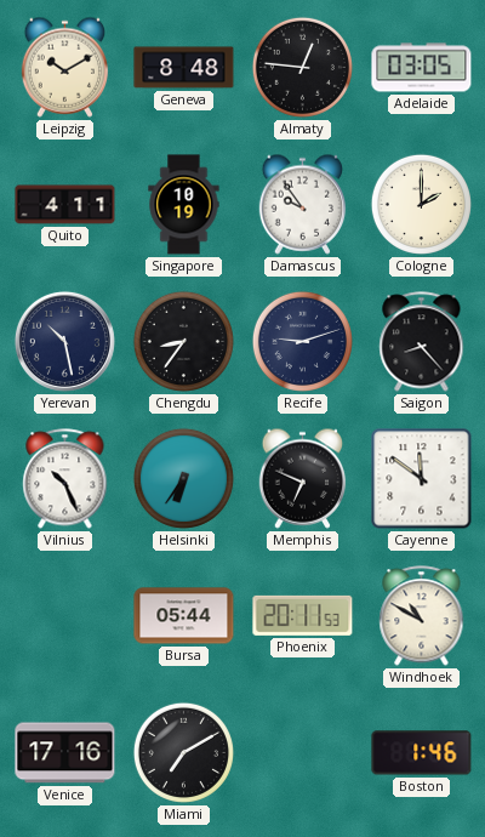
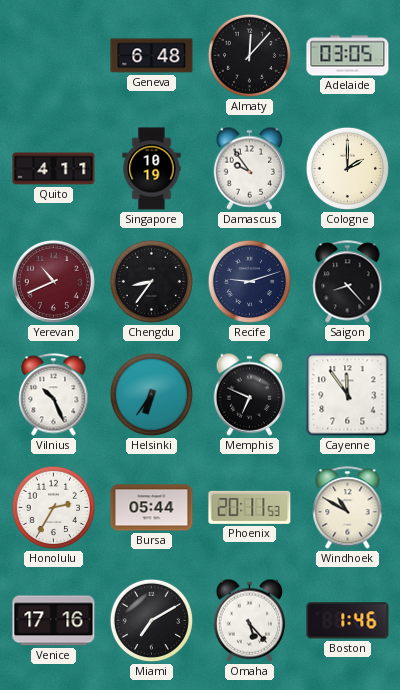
Leipzig: 10:10 -> none
Geneva: 8:48 -> 6:48
Almaty: 12:46 -> 12:07
Yerevan: 10:28 -> 10:41
Yerevan dial: navy -> burgundy
Cayenne: 11:51 -> 11:54
Honolulu: none -> 2:35
Omaha: none -> 5:23
